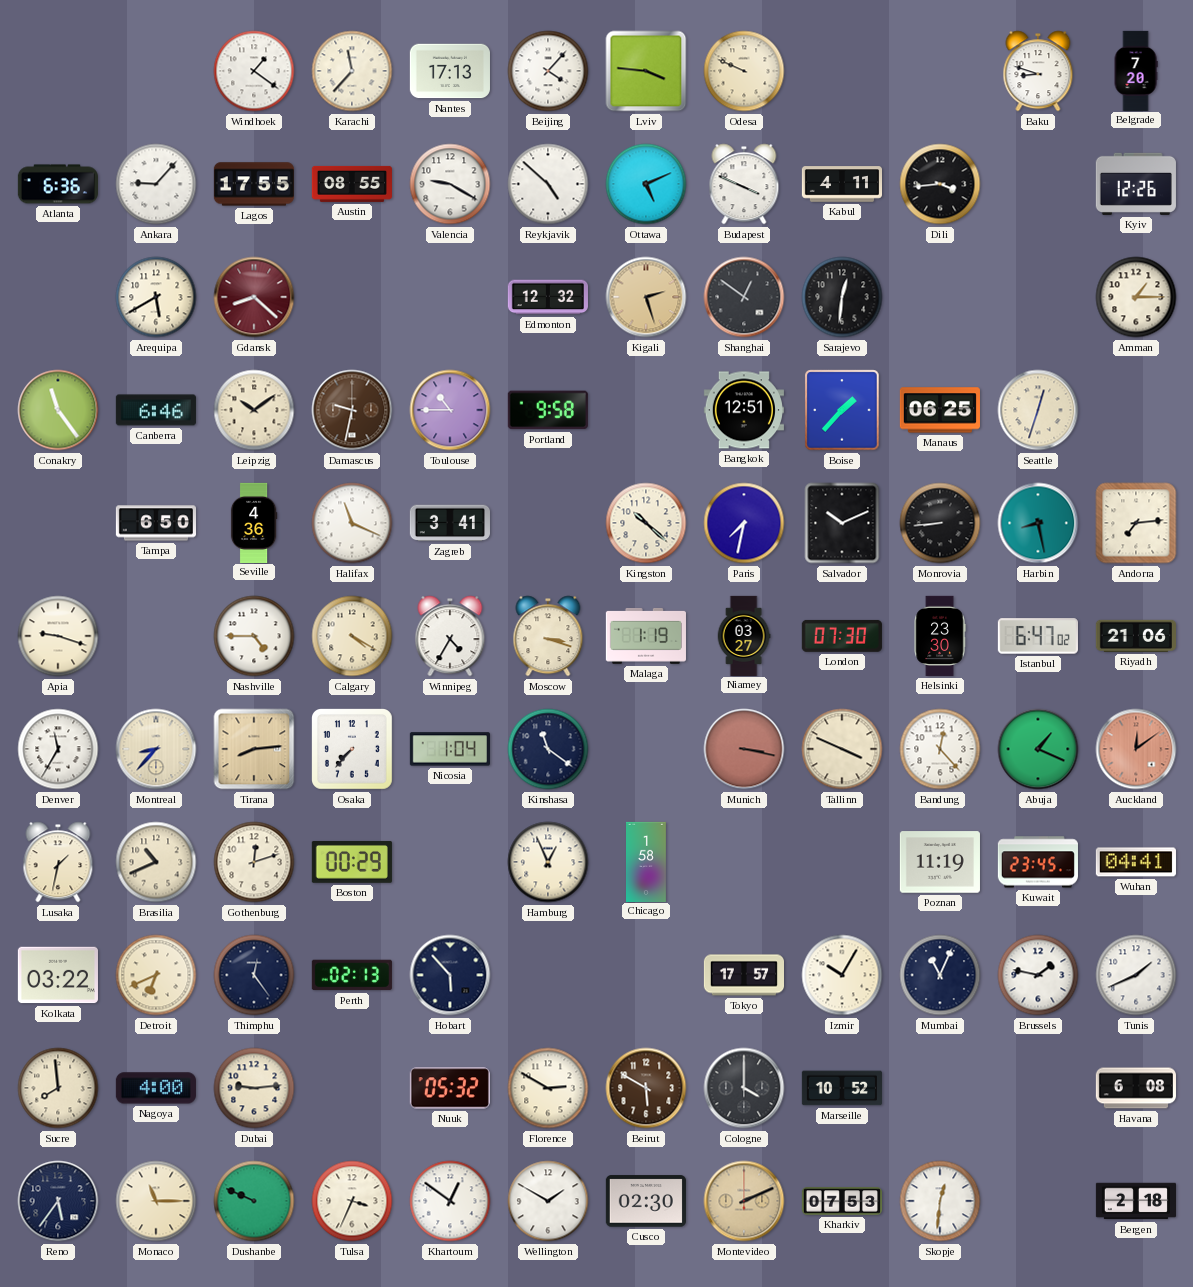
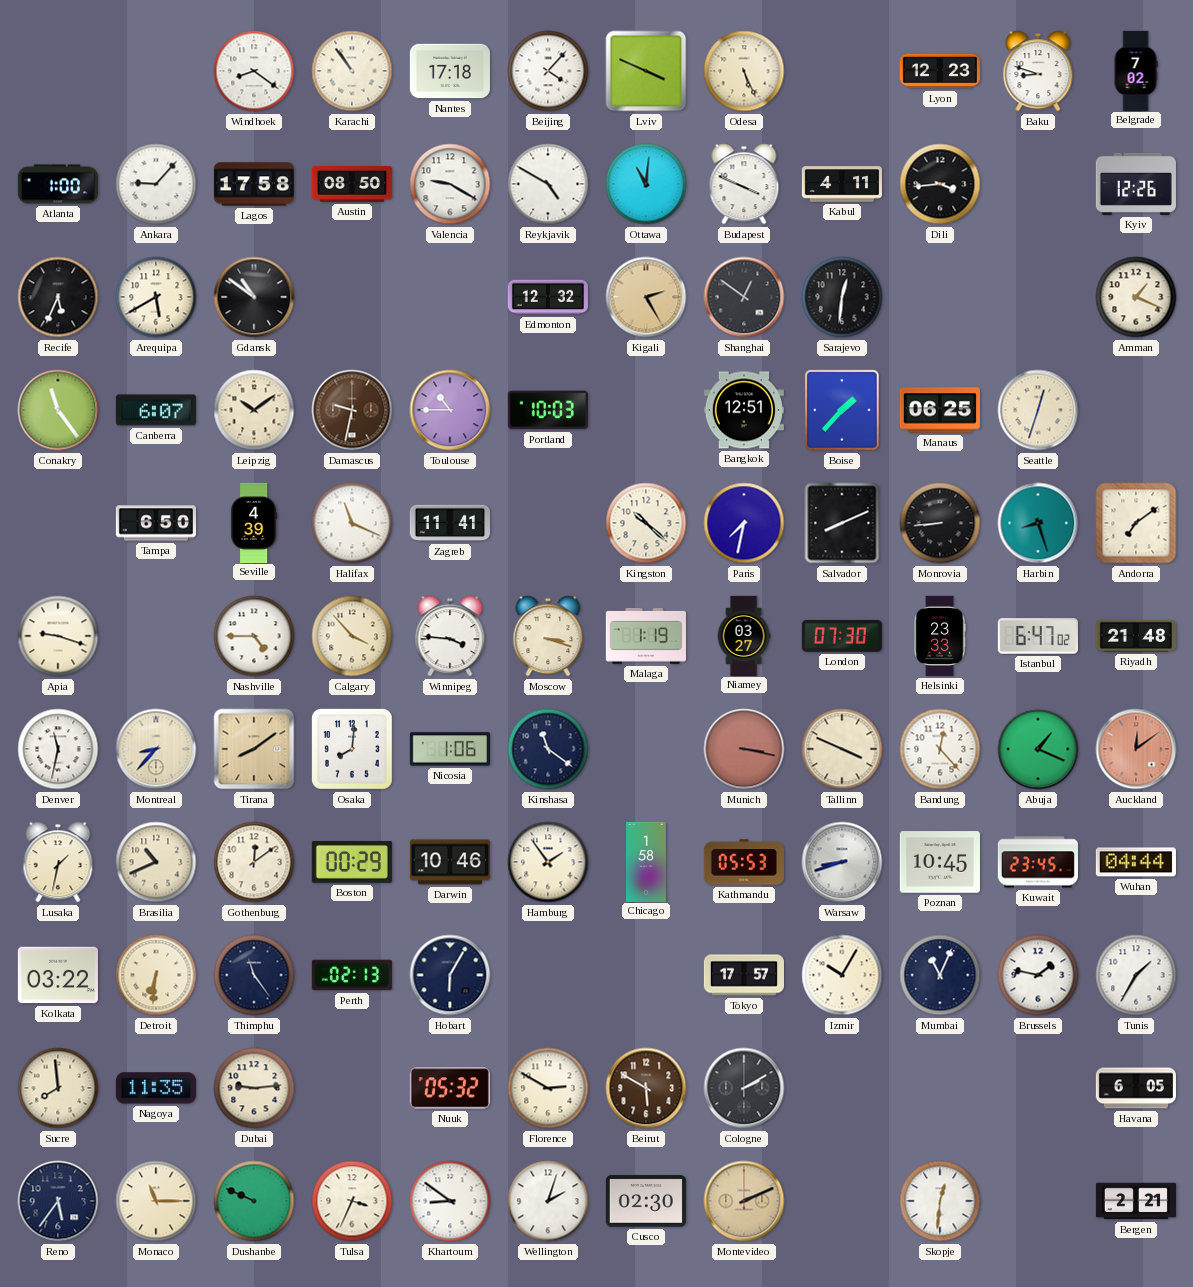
Windhoek: 1:21 -> 8:21
Karachi: 11:37 -> 10:54
Nantes: 17:13 -> 17:18
Lviv: 3:46 -> 3:49
Odesa: 9:49 -> 5:26
Lyon: none -> 12:23
Belgrade: 7:20 -> 7:02
Atlanta: 6:36 -> 1:00
Lagos: 17:55 -> 17:58
Austin: 08:55 -> 08:50
Reykjavik: 4:52 -> 4:50
Ottawa: 5:11 -> 11:01
Recife: none -> 5:34
Gdansk: 8:22 -> 10:51
Gdansk dial: burgundy -> black
Kigali: 2:27 -> 2:25
Amman: 1:15 -> 1:19
Canberra: 6:46 -> 6:07
Portland: 9:58 -> 10:03
Seville: 4:36 -> 4:39
Zagreb: 3:41 -> 11:41
Salvador: 10:11 -> 8:11
Harbin: 8:28 -> 8:27
Andorra: 7:14 -> 7:09
Calgary: 4:20 -> 3:53
Winnipeg: 4:35 -> 3:46
Helsinki: 23:30 -> 23:33
Riyadh: 21:06 -> 21:48
Denver: 11:35 -> 11:32
Tirana: 8:14 -> 8:09
Osaka: 7:37 -> 8:01
Nicosia: 1:04 -> 1:06
Gothenburg: 12:12 -> 12:09
Darwin: none -> 10:46
Hamburg: 12:56 -> 1:54
Kathmandu: none -> 05:53
Warsaw: none -> 8:42
Poznan: 11:19 -> 10:45
Wuhan: 04:41 -> 04:44
Detroit: 6:41 -> 6:31
Thimphu: 12:24 -> 11:24
Hobart: 5:53 -> 6:05
Tunis: 1:41 -> 1:35
Nagoya: 4:00 -> 11:35
Cologne: 4:00 -> 2:10
Marseille: 10:52 -> none
Havana: 6:08 -> 6:05
Khartoum: 12:51 -> 8:51
Wellington: 1:50 -> 2:03
Kharkiv: 07:53 -> none
Bergen: 2:18 -> 2:21
